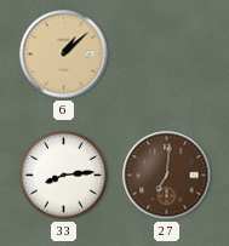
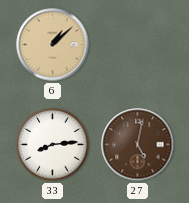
27: 7:01 -> 5:02
